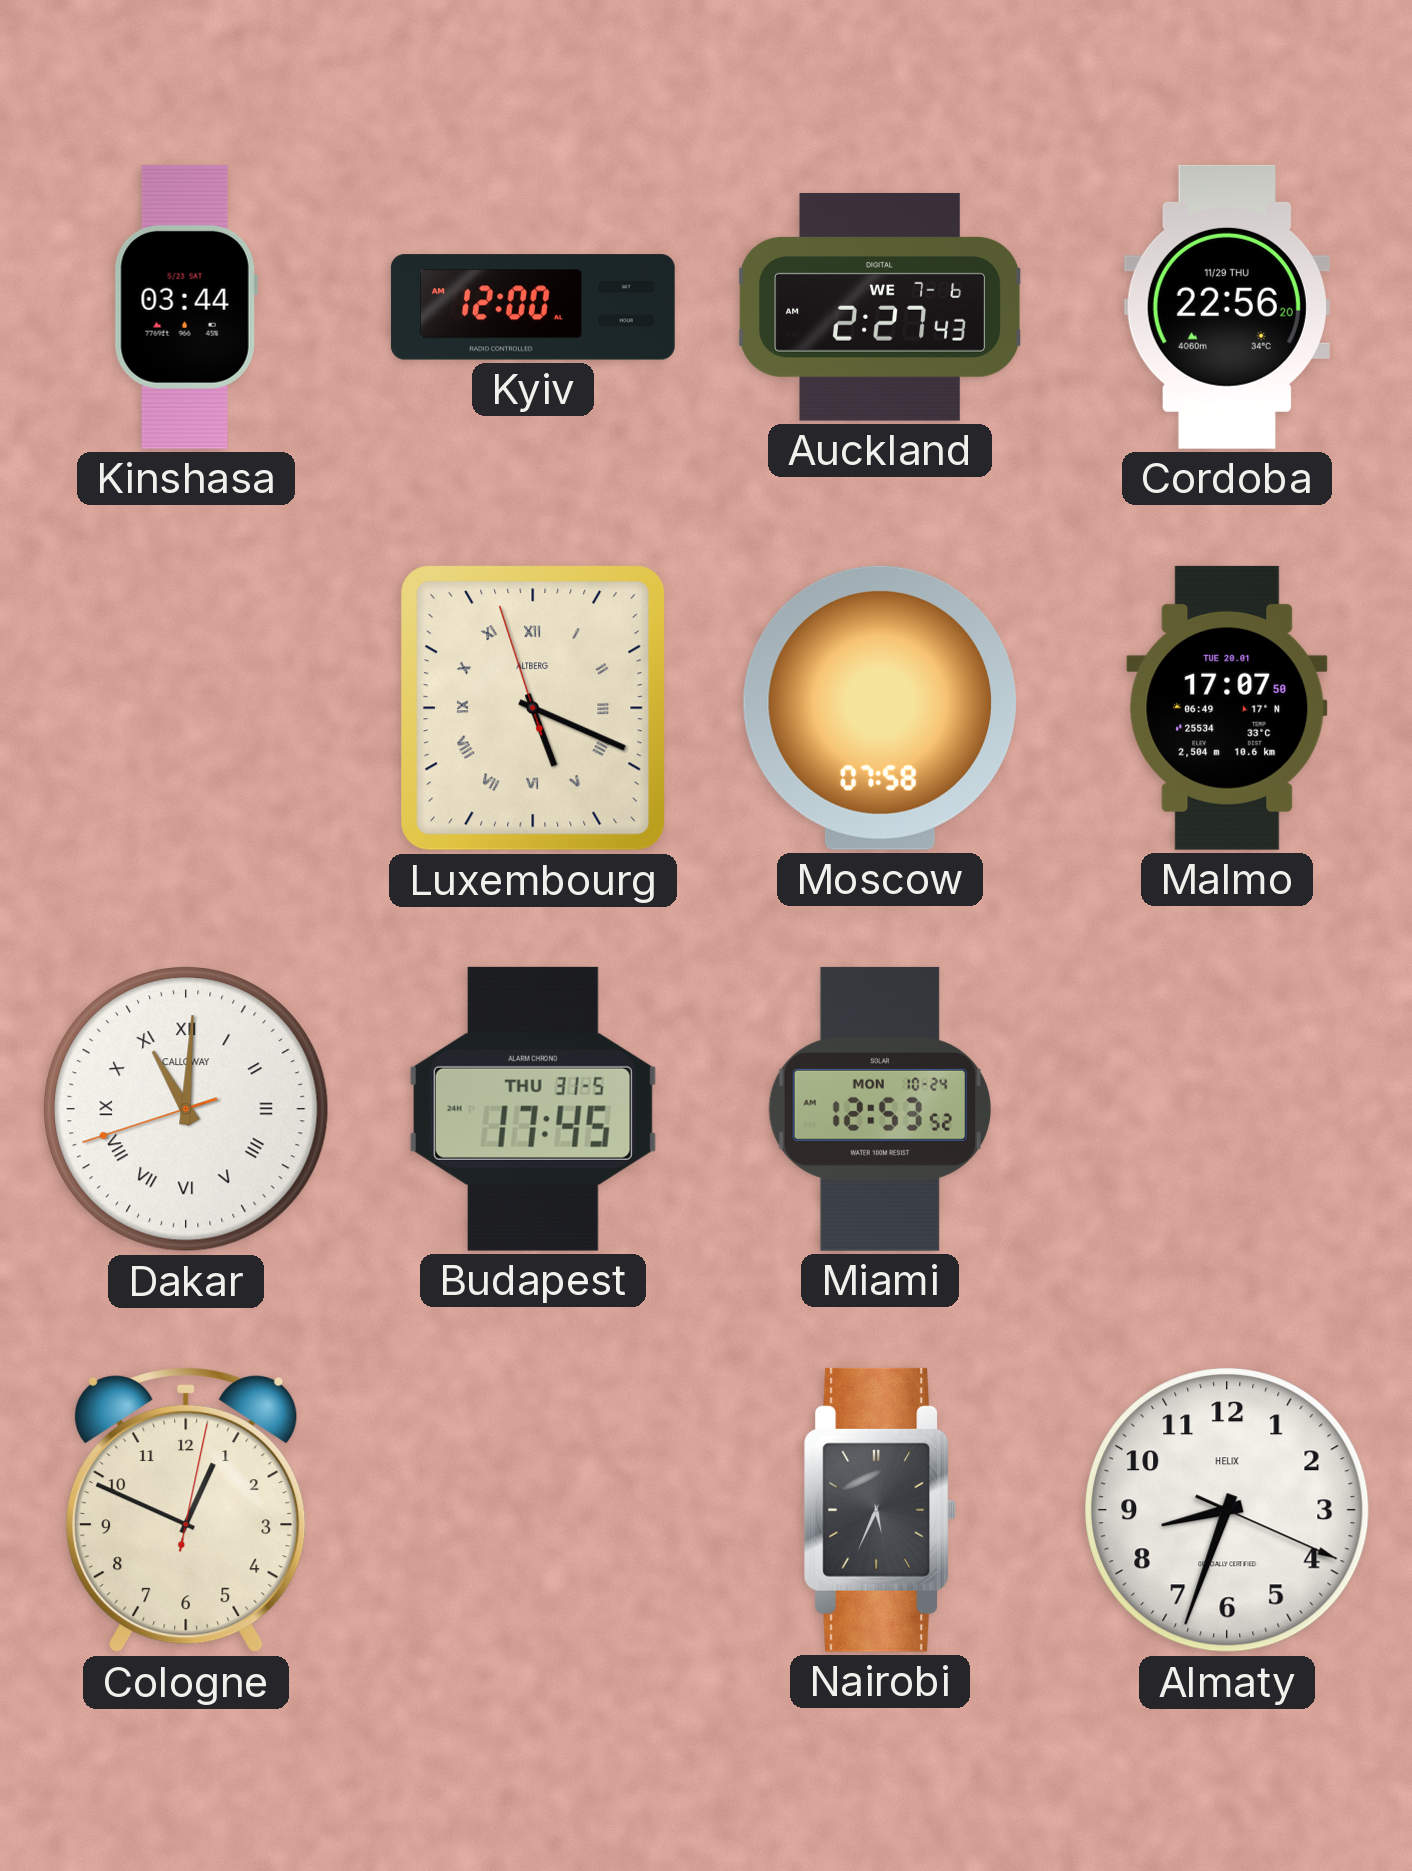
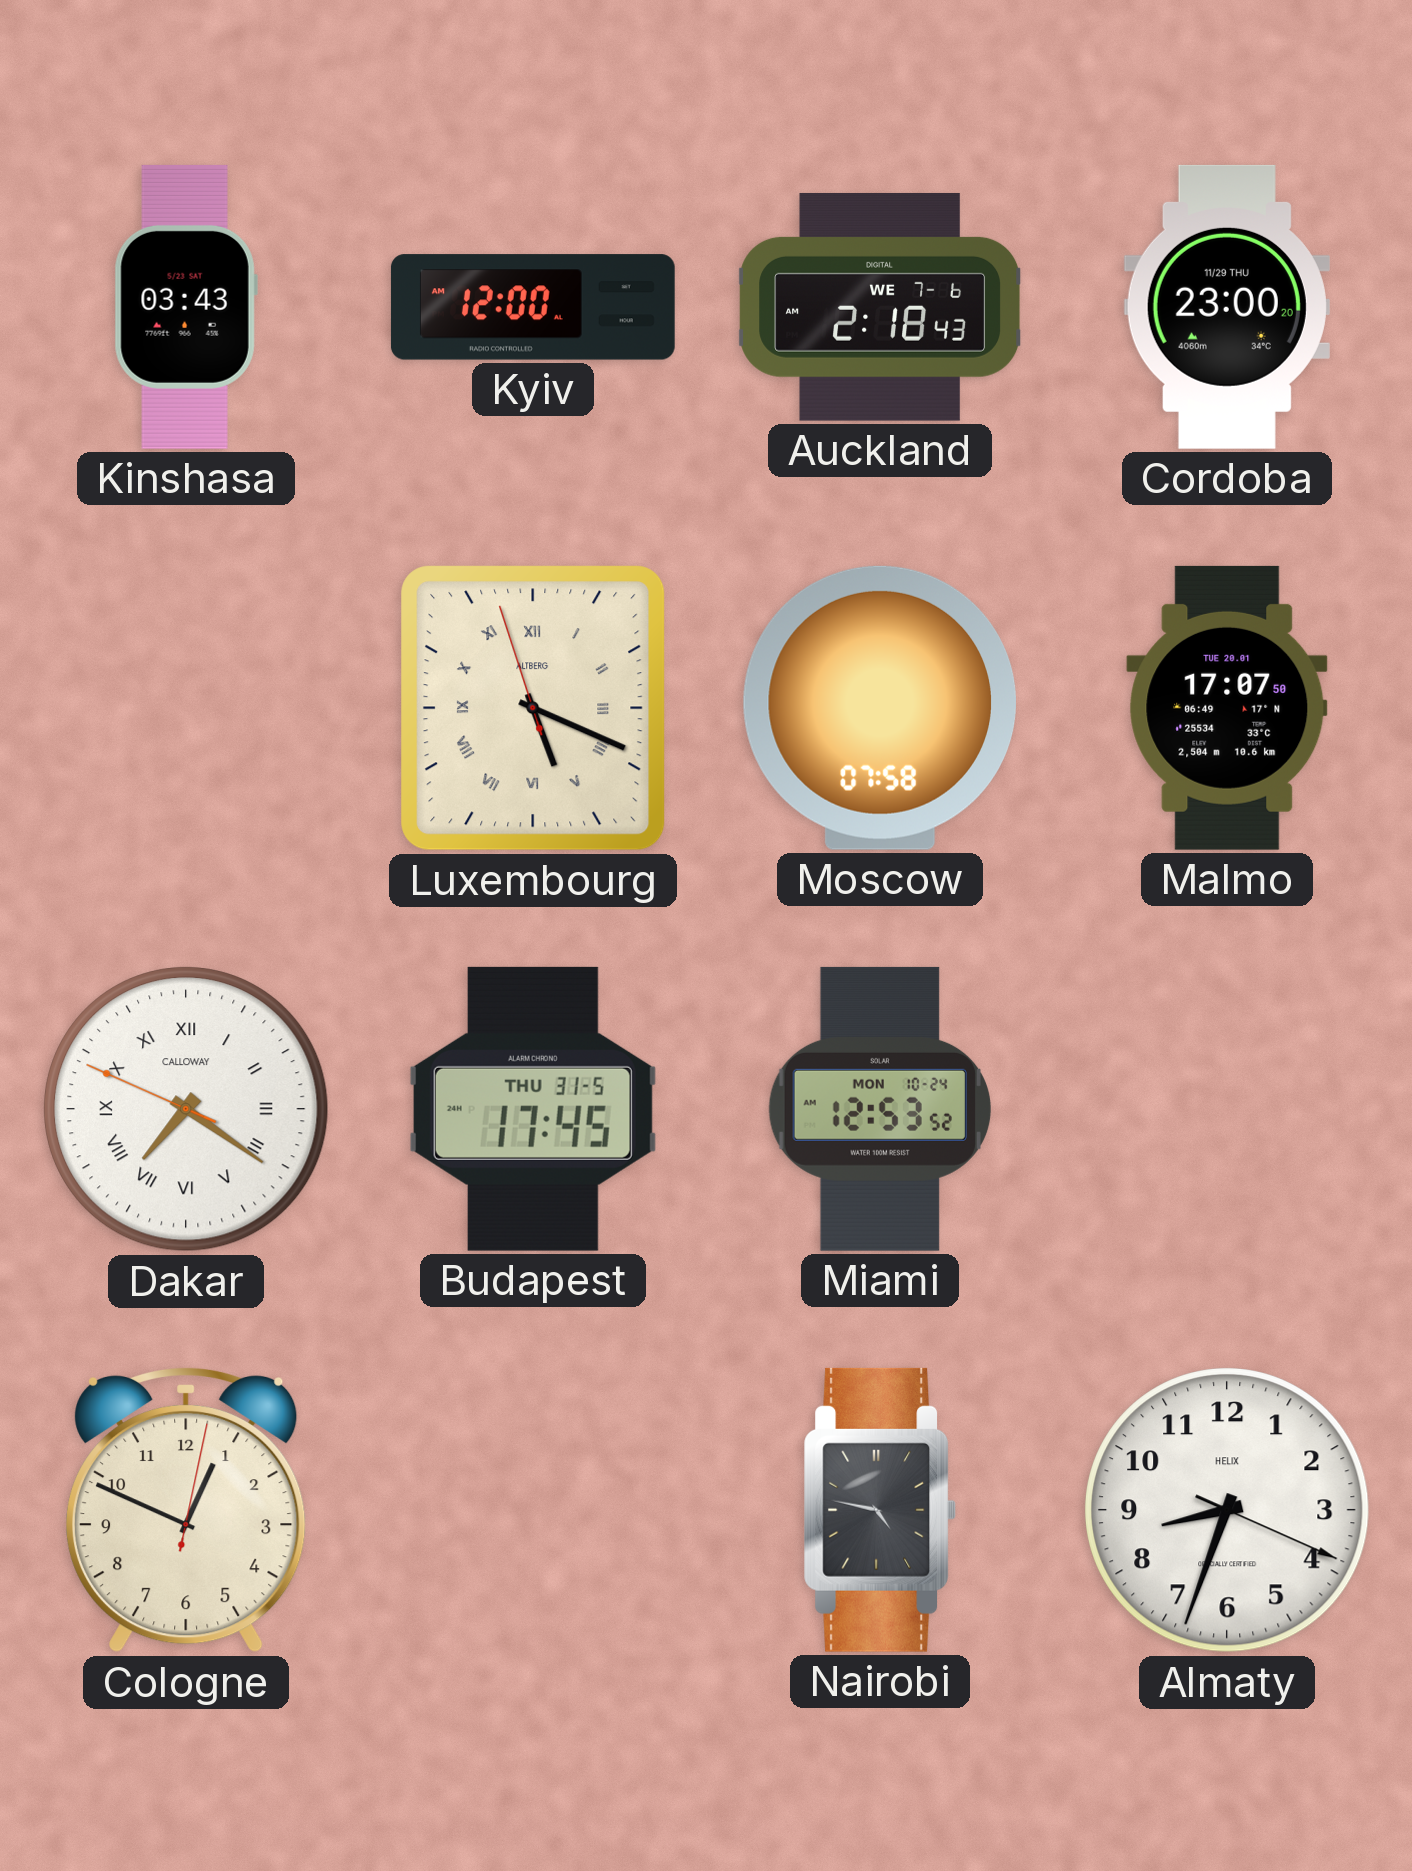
Kinshasa: 03:44 -> 03:43
Auckland: 2:27 -> 2:18
Cordoba: 22:56 -> 23:00
Dakar: 11:00 -> 7:20
Nairobi: 5:34 -> 4:47
